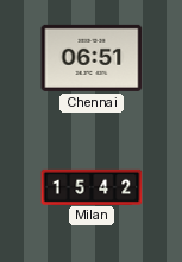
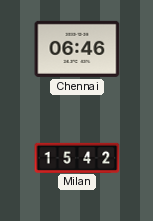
Chennai: 06:51 -> 06:46
